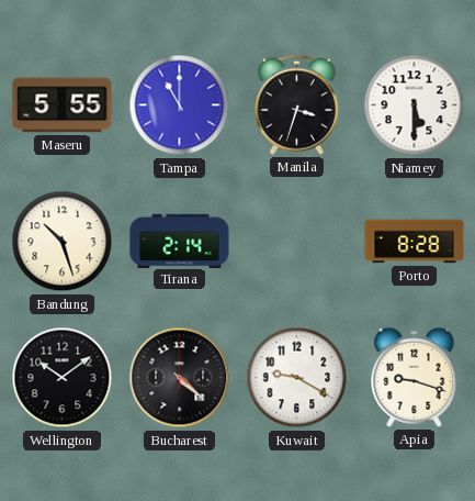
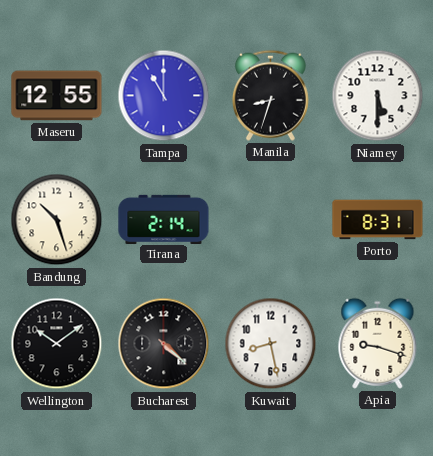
Maseru: 5:55 -> 12:55
Manila: 3:33 -> 8:33
Porto: 8:28 -> 8:31
Kuwait: 9:20 -> 8:28
